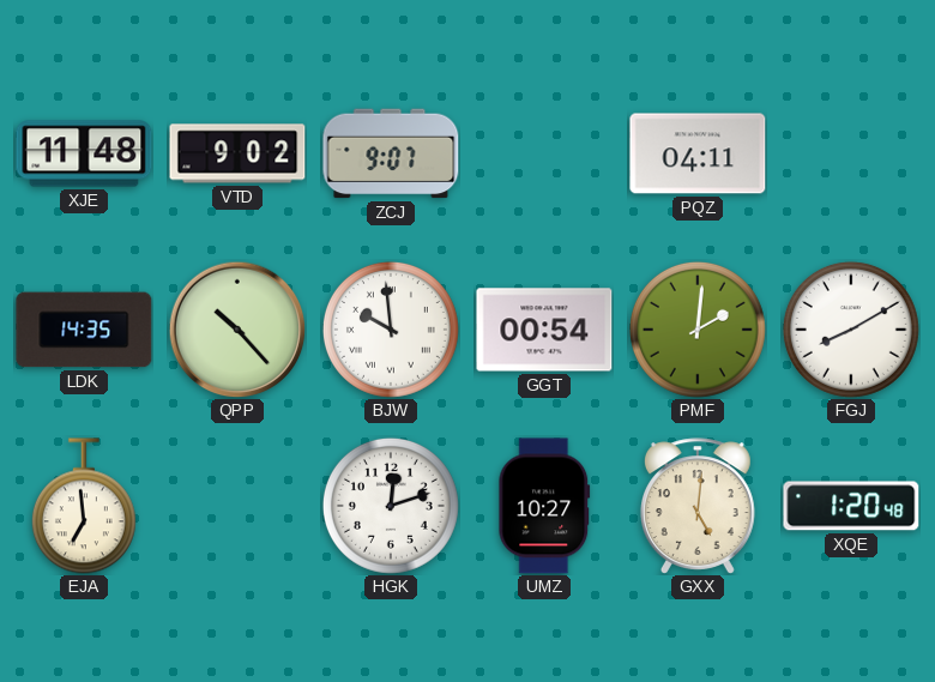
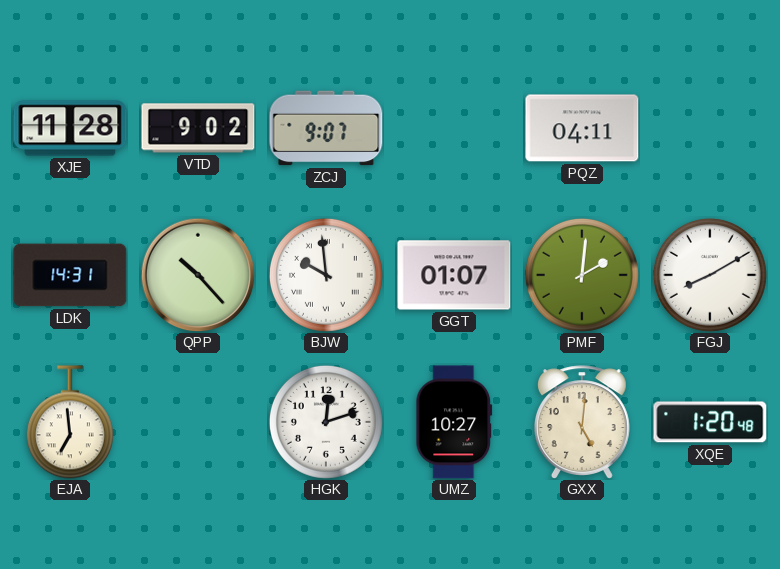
XJE: 11:48 -> 11:28
LDK: 14:35 -> 14:31
GGT: 00:54 -> 01:07
